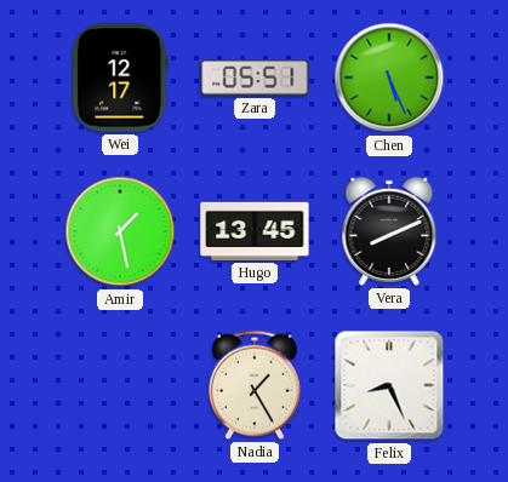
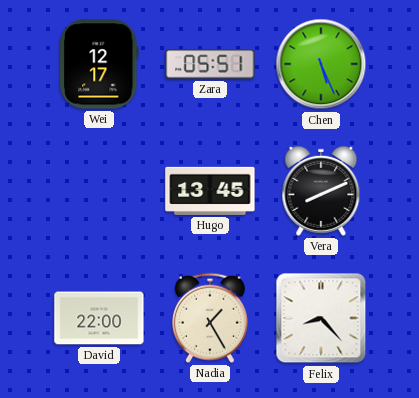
Amir: 1:28 -> none
David: none -> 22:00
Felix: 8:26 -> 8:23
